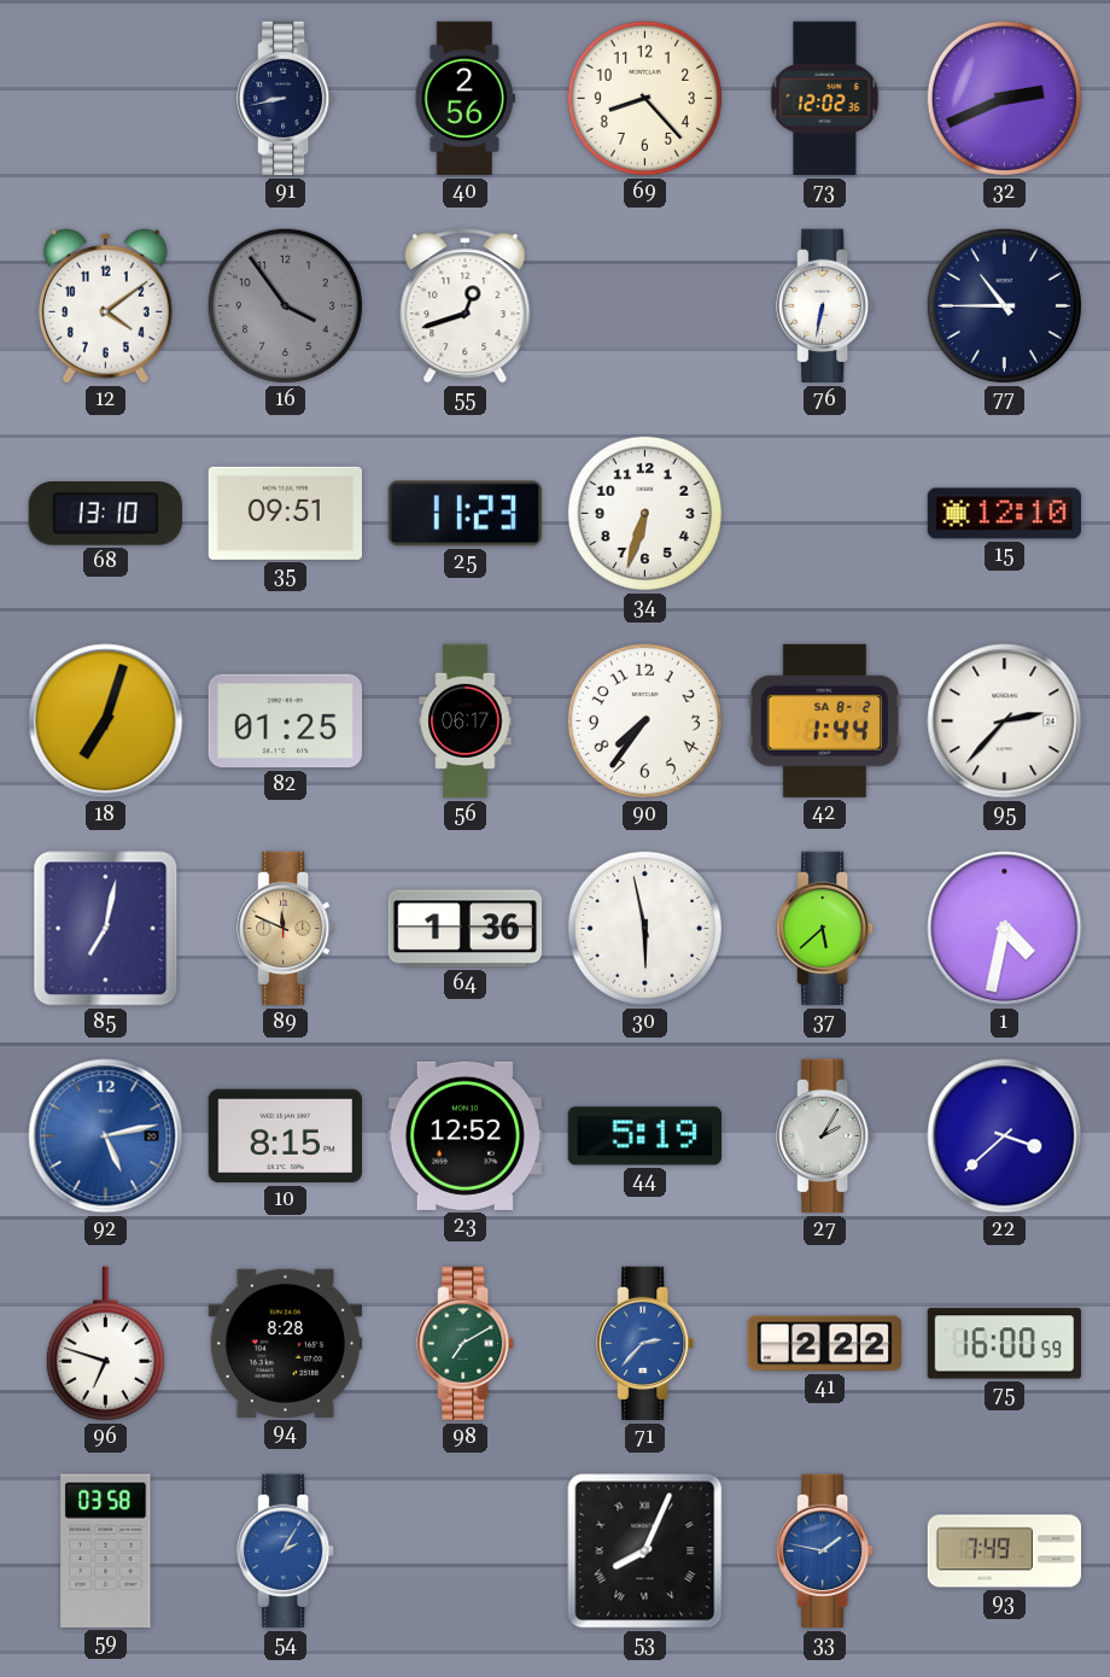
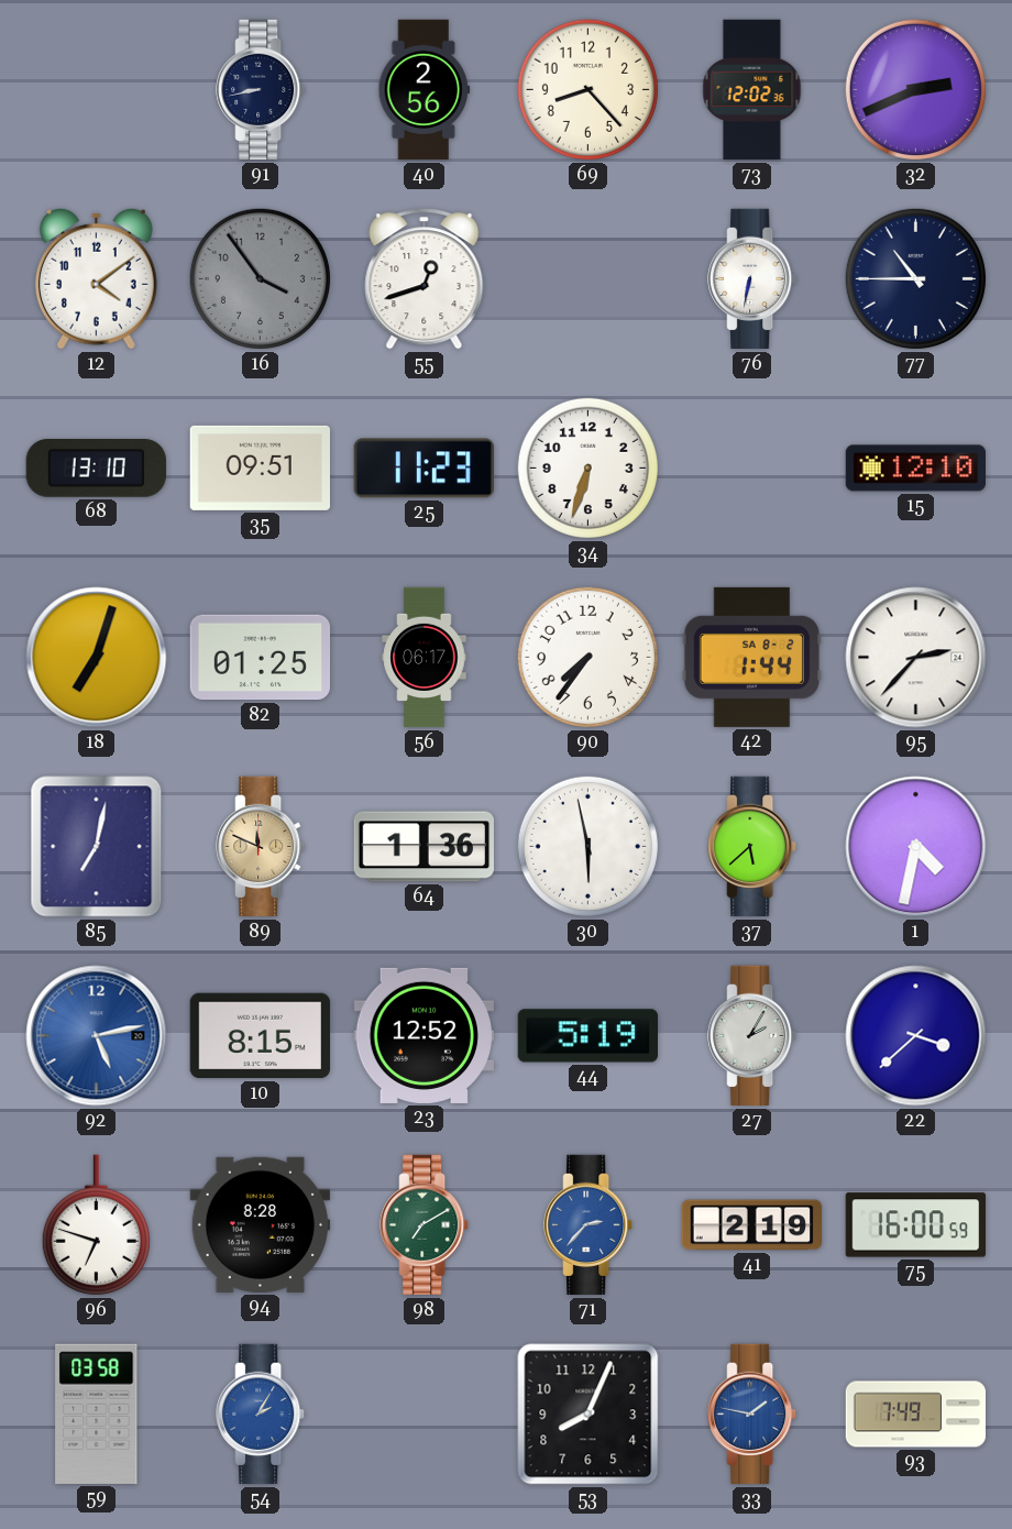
41: 2:22 -> 2:19
53 numerals: Roman -> Arabic
